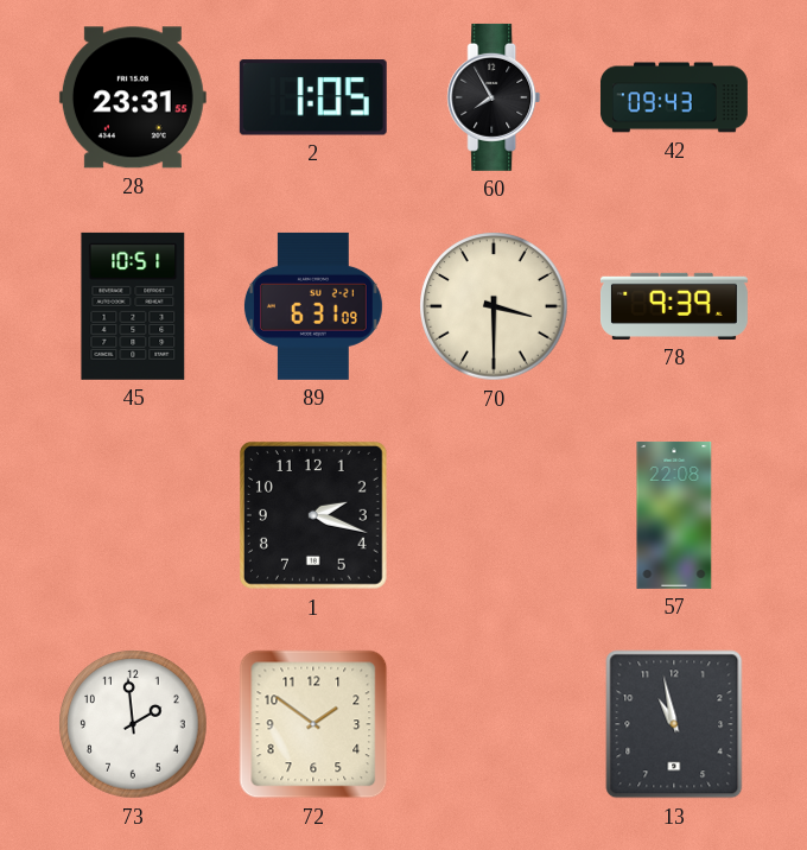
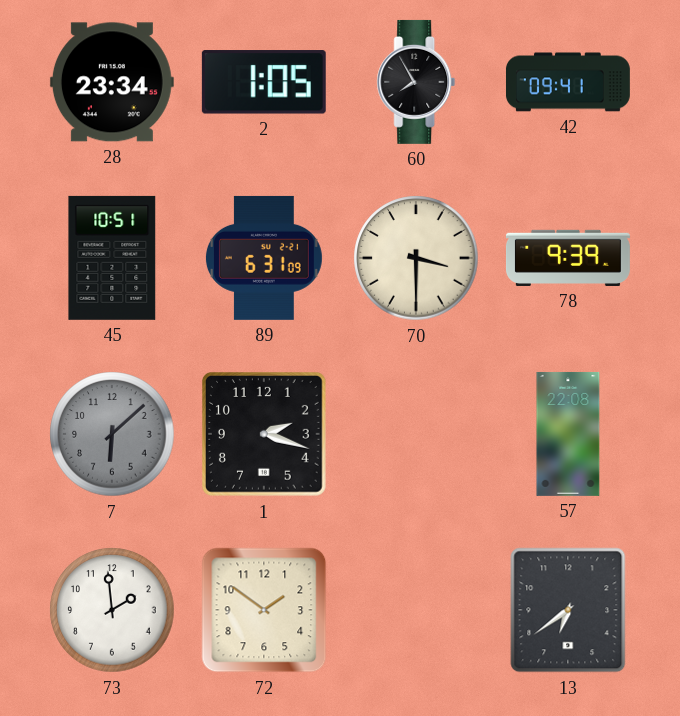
28: 23:31 -> 23:34
42: 09:43 -> 09:41
7: none -> 6:08
13: 10:58 -> 6:39
